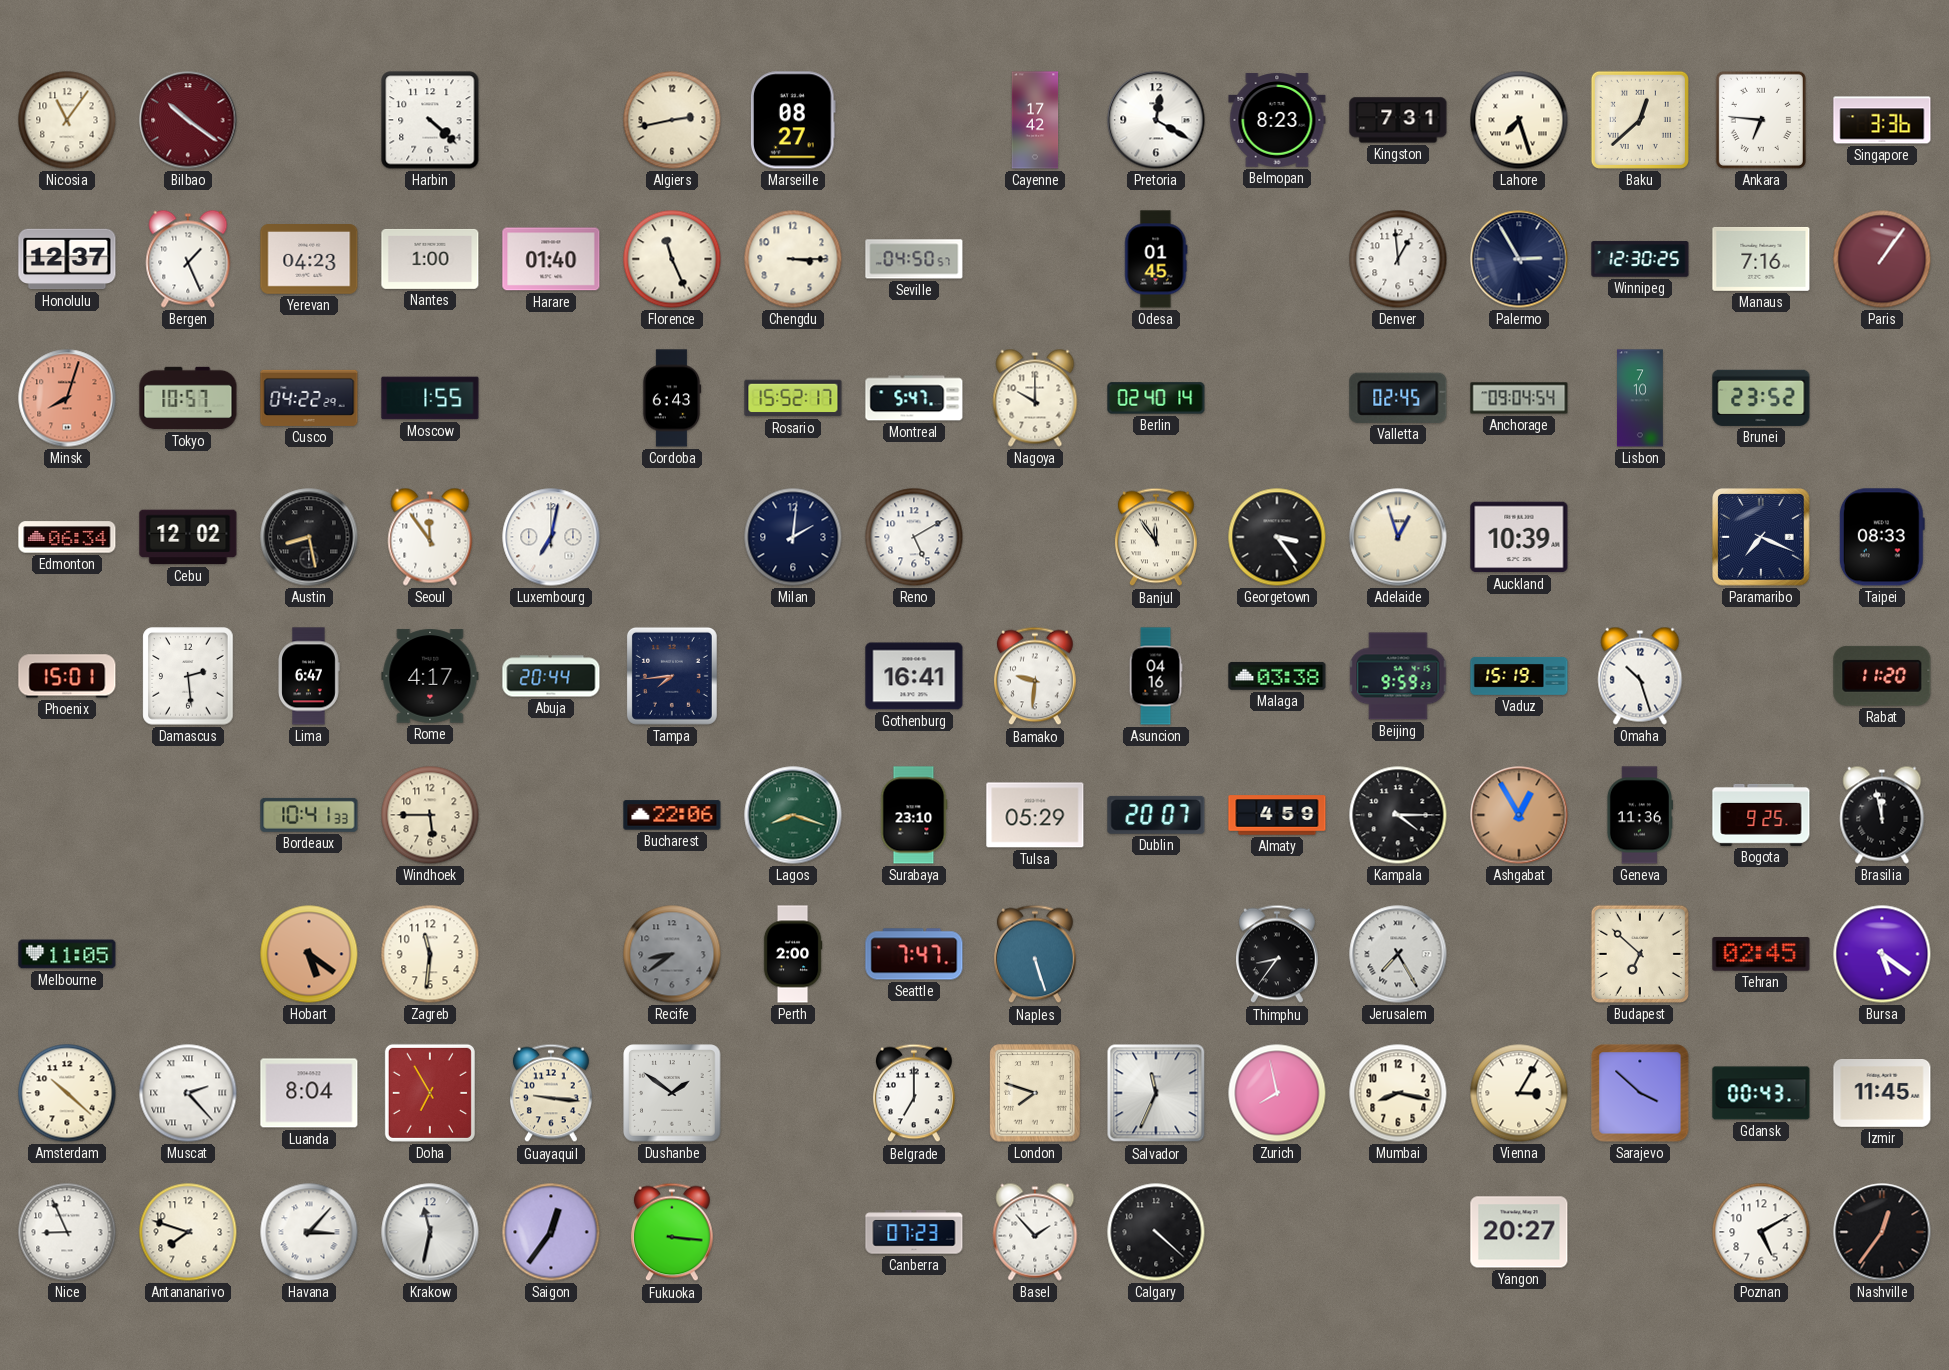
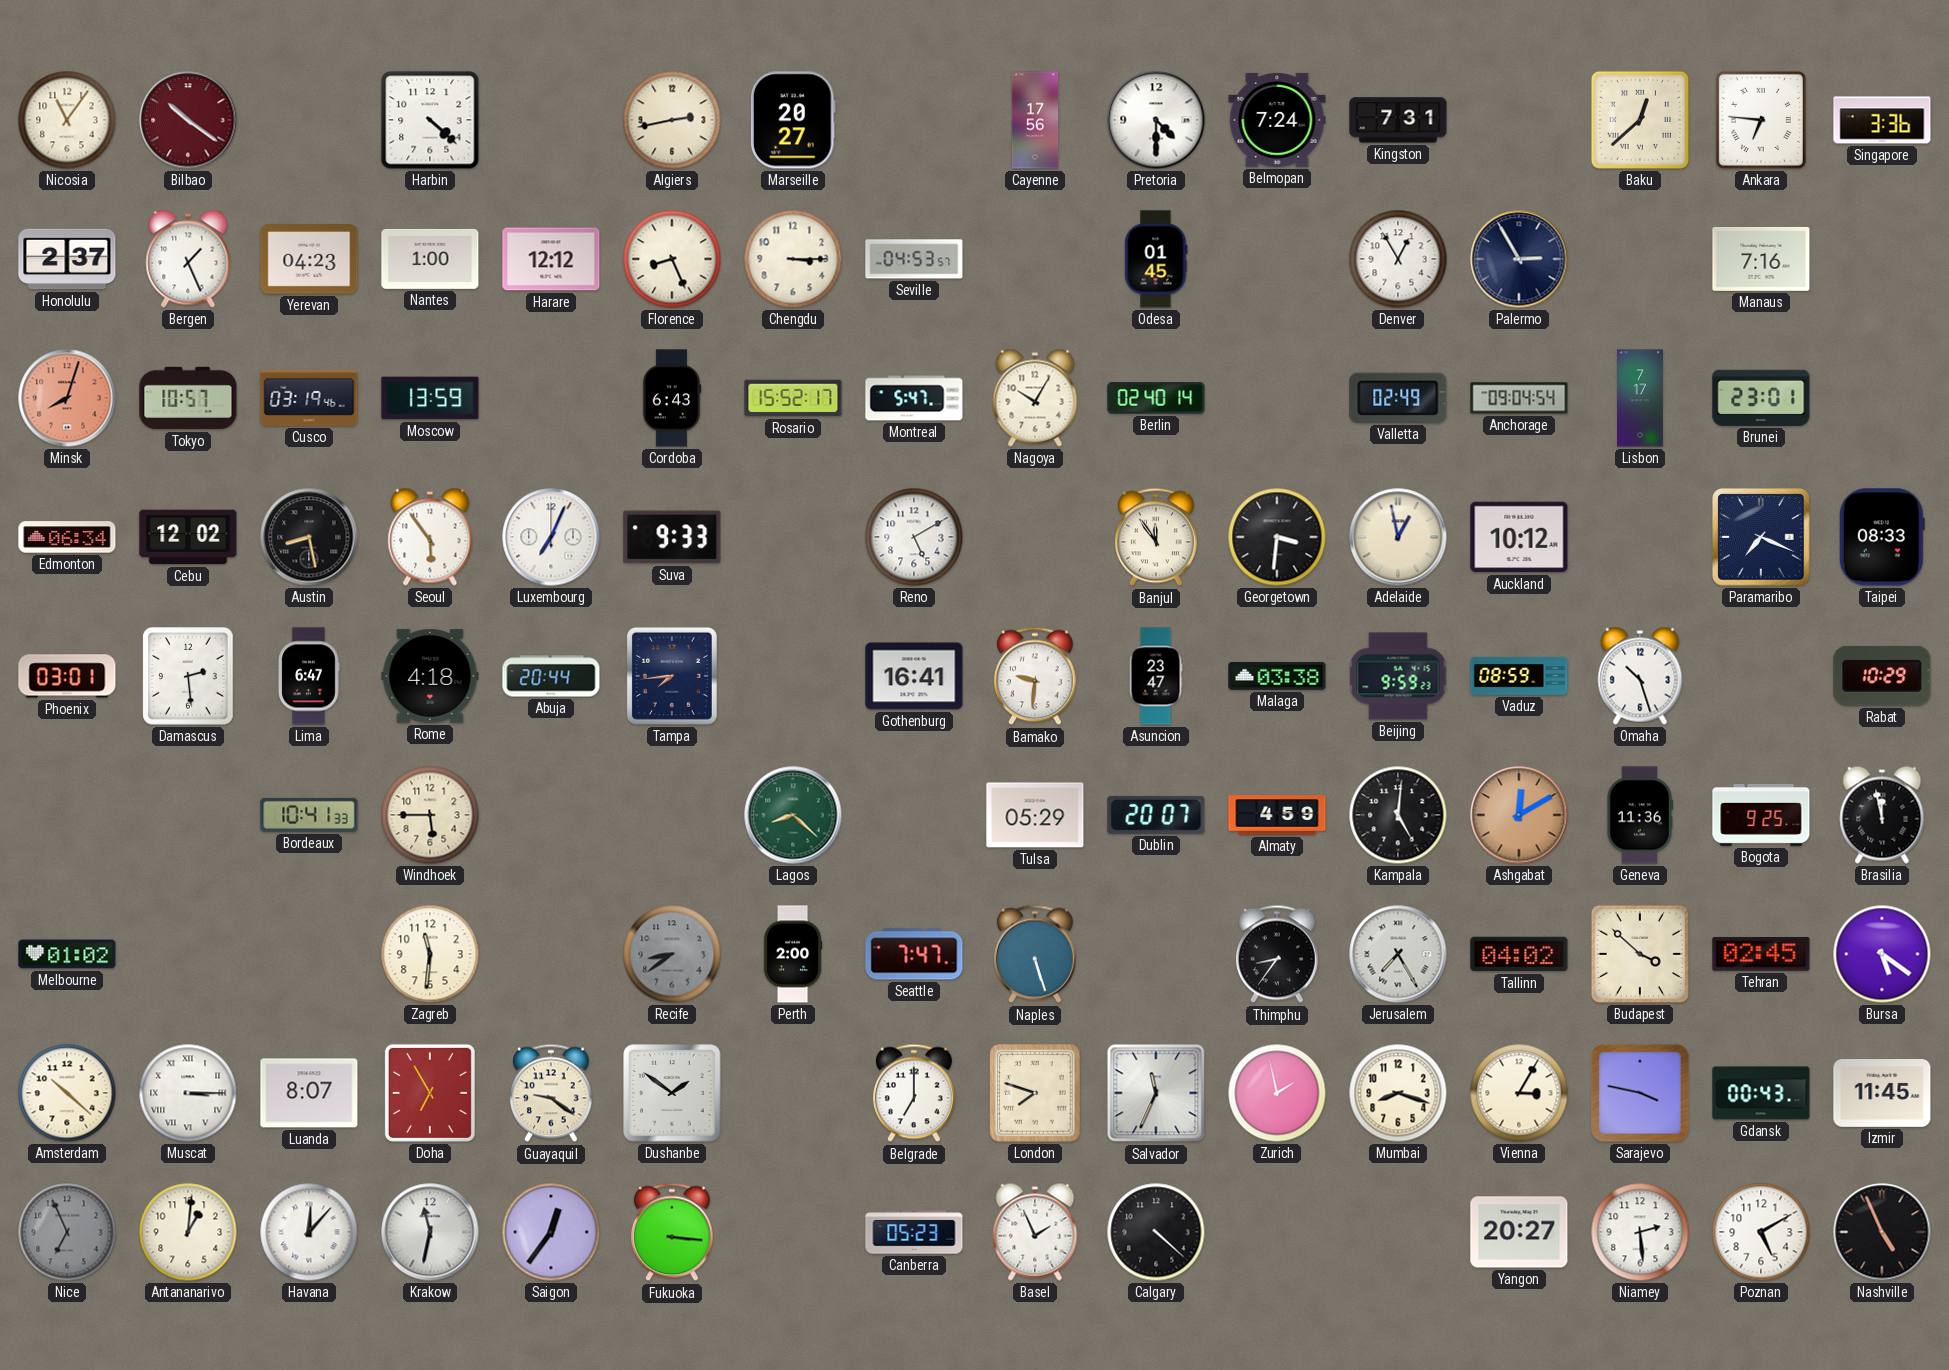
Marseille: 08:27 -> 20:27
Cayenne: 17:42 -> 17:56
Pretoria: 12:20 -> 4:30
Belmopan: 8:23 -> 7:24
Lahore: 7:27 -> none
Honolulu: 12:37 -> 2:37
Harare: 01:40 -> 12:12
Florence: 11:26 -> 8:26
Seville: 04:50 -> 04:53
Denver: 12:59 -> 12:55
Winnipeg: 12:30 -> none
Paris: 1:06 -> none
Cusco: 04:22 -> 03:19
Moscow: 1:55 -> 13:59
Nagoya: 10:00 -> 10:05
Valletta: 02:45 -> 02:49
Lisbon: 7:10 -> 7:17
Brunei: 23:52 -> 23:01
Seoul: 11:54 -> 5:54
Luxembourg: 7:02 -> 7:04
Suva: none -> 9:33
Milan: 2:01 -> none
Georgetown: 3:24 -> 3:31
Adelaide: 12:57 -> 12:58
Auckland: 10:39 -> 10:12
Phoenix: 15:01 -> 03:01
Rome: 4:17 -> 4:18
Asuncion: 04:16 -> 23:47
Vaduz: 15:19 -> 08:59
Rabat: 11:20 -> 10:29
Bucharest: 22:06 -> none
Lagos: 8:18 -> 8:22
Surabaya: 23:10 -> none
Kampala: 4:15 -> 5:01
Ashgabat: 12:55 -> 12:10
Melbourne: 11:05 -> 01:02
Hobart: 5:21 -> none
Tallinn: none -> 04:02
Budapest: 6:52 -> 3:52
Muscat: 2:23 -> 3:15
Luanda: 8:04 -> 8:07
Guayaquil: 9:16 -> 9:21
Zurich: 7:58 -> 1:58
Mumbai: 8:17 -> 8:18
Sarajevo: 3:52 -> 3:47
Nice: 8:56 -> 6:56
Nice dial: white -> grey
Antananarivo: 7:48 -> 1:01
Havana: 3:07 -> 12:07
Canberra: 07:23 -> 05:23
Basel: 1:53 -> 1:56
Niamey: none -> 2:29
Nashville: 12:36 -> 4:56
